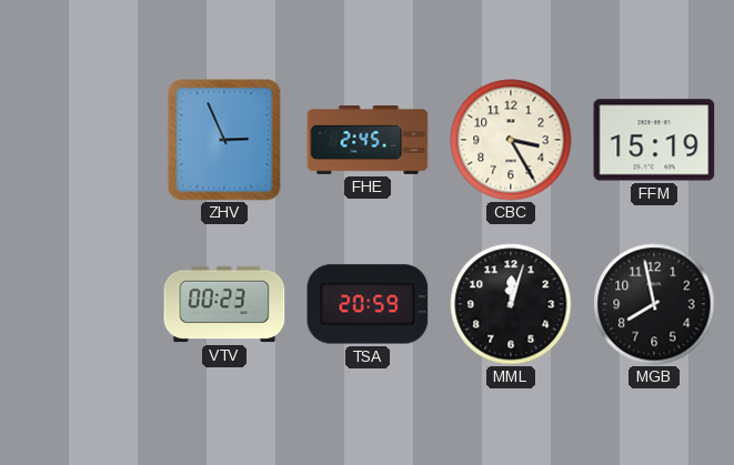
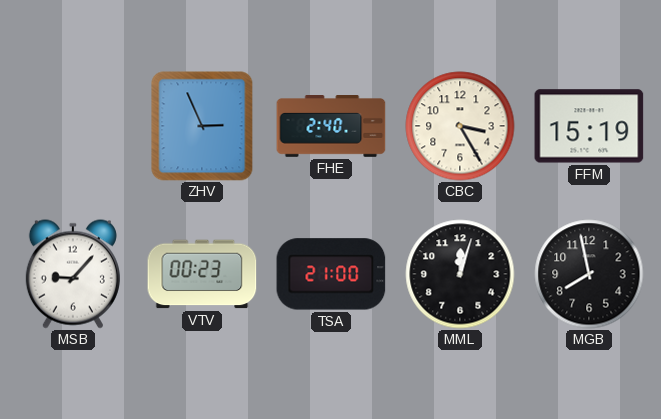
FHE: 2:45 -> 2:40
MSB: none -> 9:07
TSA: 20:59 -> 21:00
